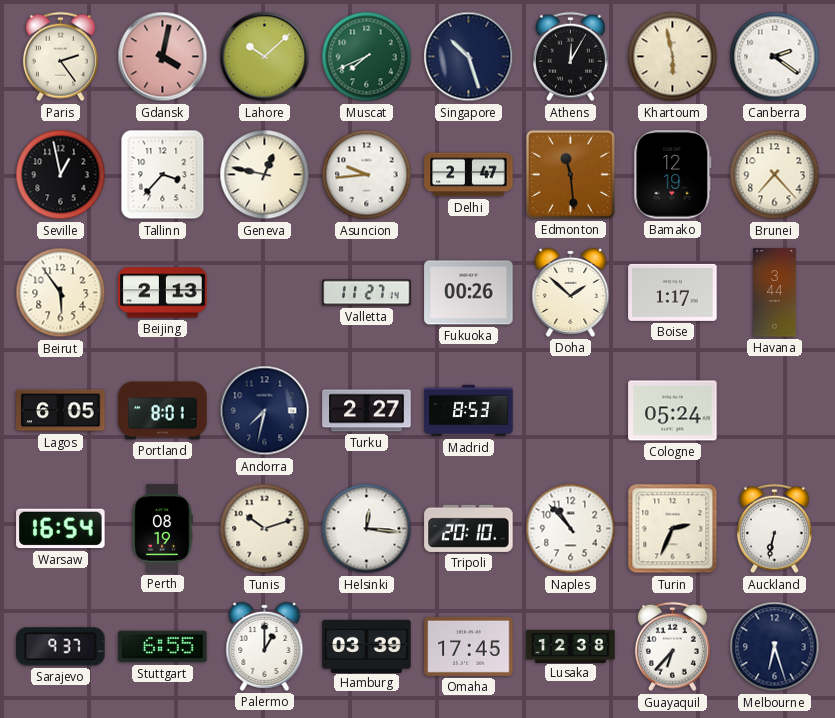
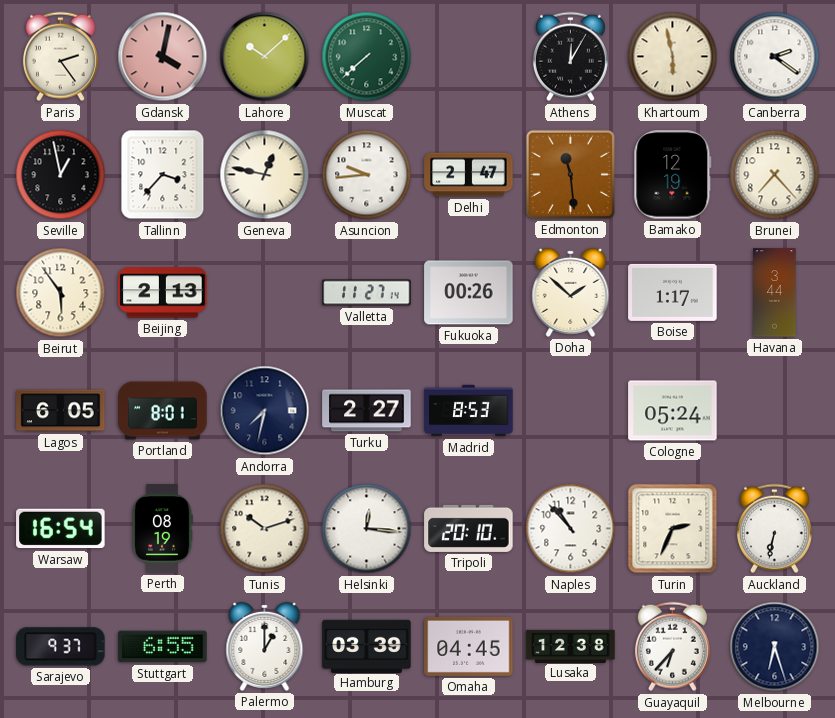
Muscat: 7:41 -> 7:38
Singapore: 10:27 -> none
Omaha: 17:45 -> 04:45
